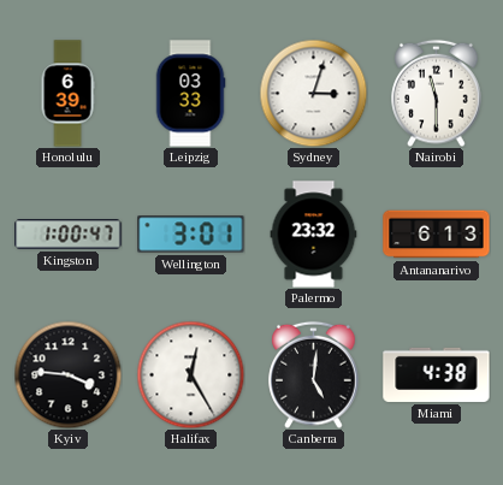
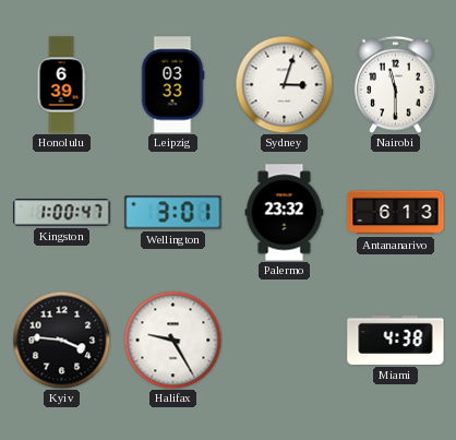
Halifax: 12:25 -> 9:25
Canberra: 5:01 -> none
